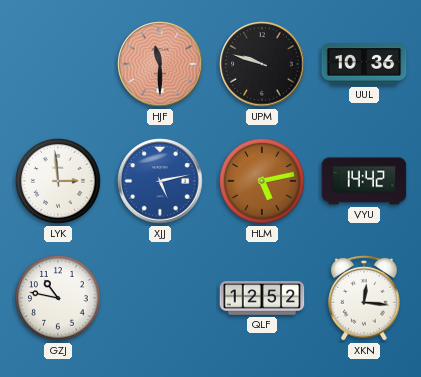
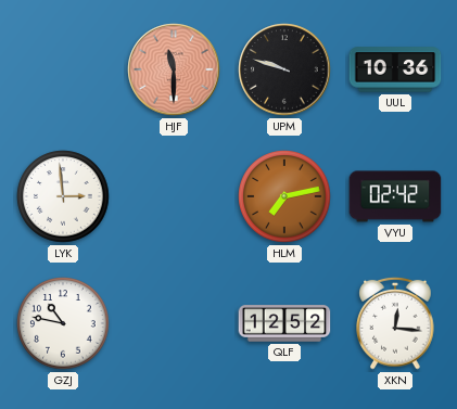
XJJ: 5:13 -> none
HLM: 5:13 -> 7:13
VYU: 14:42 -> 02:42
